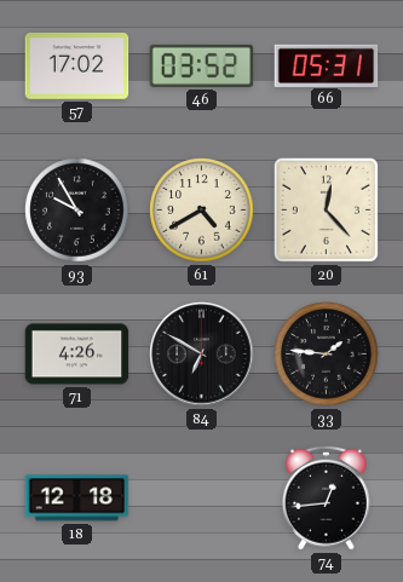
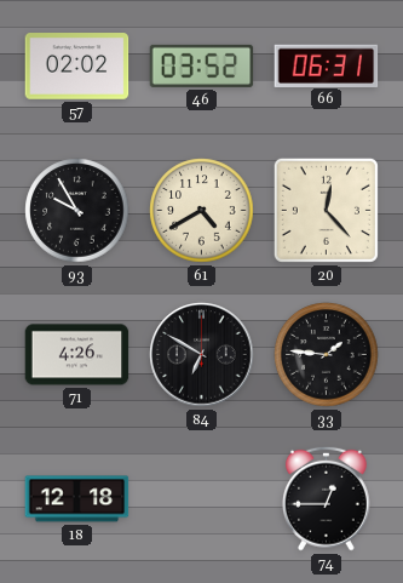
57: 17:02 -> 02:02
66: 05:31 -> 06:31
74: 12:44 -> 12:45
